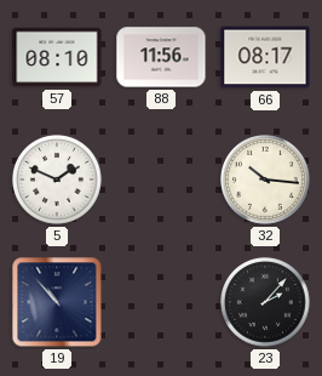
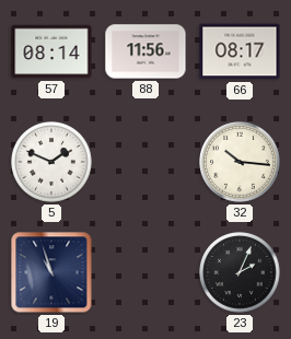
57: 08:10 -> 08:14
19: 10:53 -> 10:57
23: 2:07 -> 2:04
